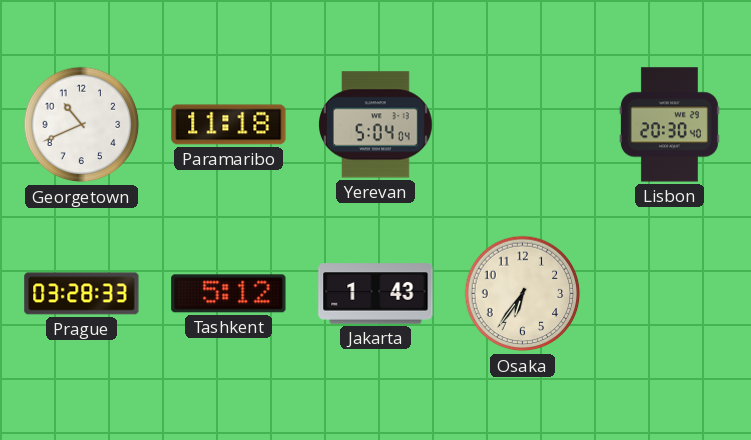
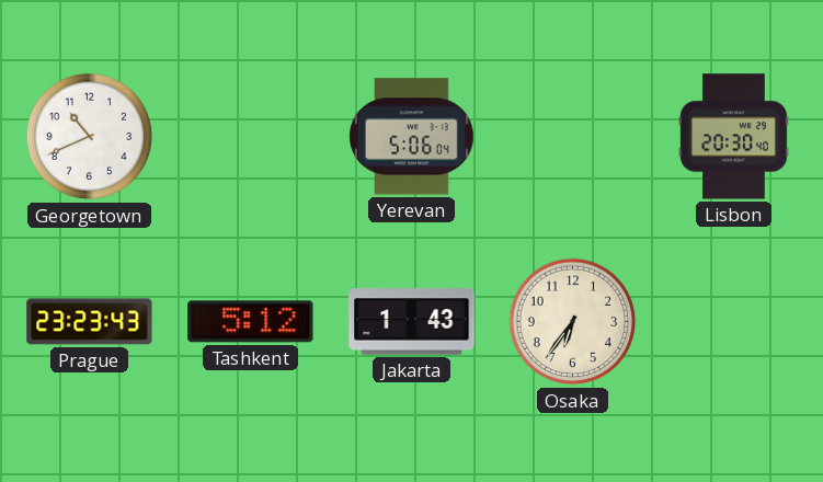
Paramaribo: 11:18 -> none
Yerevan: 5:04 -> 5:06
Prague: 03:28 -> 23:23
